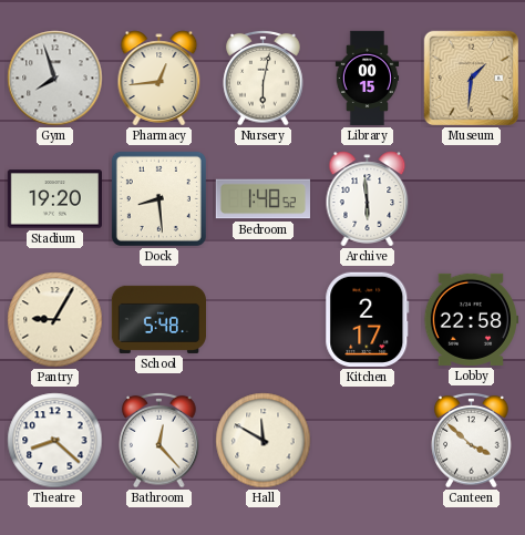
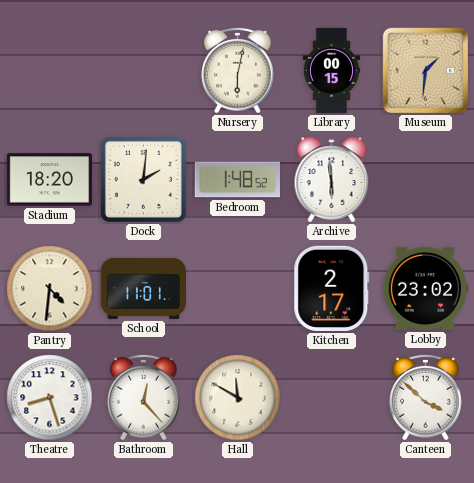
Gym: 7:57 -> none
Pharmacy: 12:44 -> none
Stadium: 19:20 -> 18:20
Dock: 8:29 -> 2:01
Pantry: 9:05 -> 4:31
School: 5:48 -> 11:01
Lobby: 22:58 -> 23:02
Theatre: 8:22 -> 8:27
